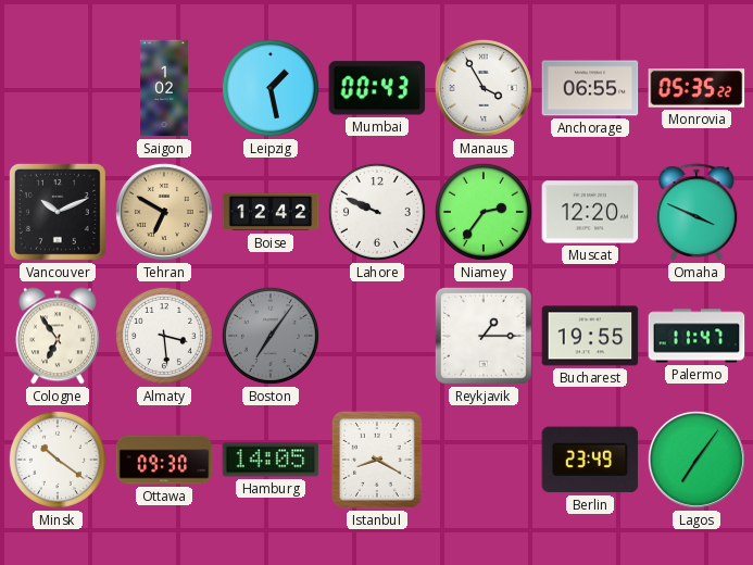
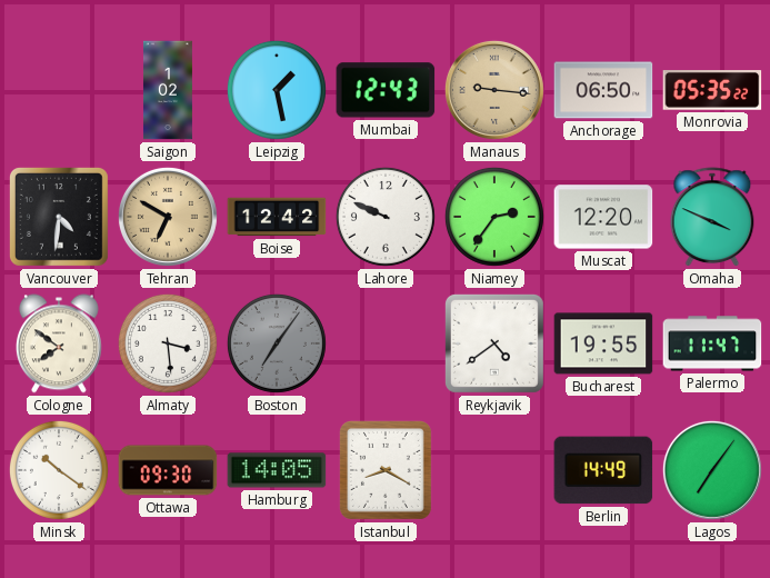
Mumbai: 00:43 -> 12:43
Manaus: 3:55 -> 9:16
Manaus dial: white -> champagne
Anchorage: 06:55 -> 06:50
Vancouver: 10:11 -> 4:31
Cologne: 6:54 -> 7:51
Reykjavik: 1:15 -> 4:39
Berlin: 23:49 -> 14:49
